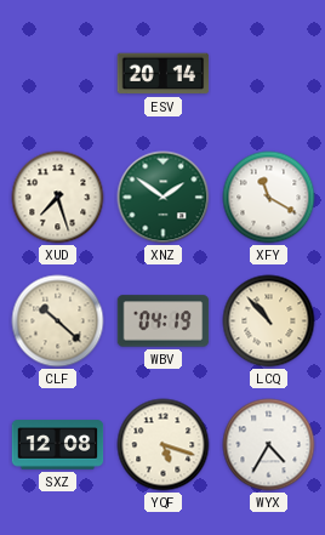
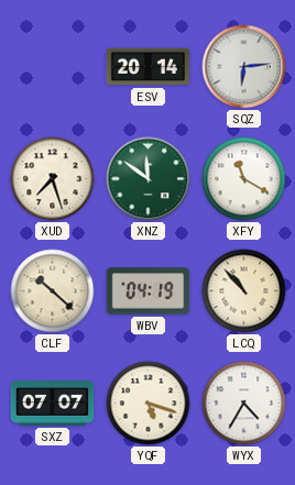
SQZ: none -> 6:14
XNZ: 1:51 -> 11:51
SXZ: 12:08 -> 07:07
